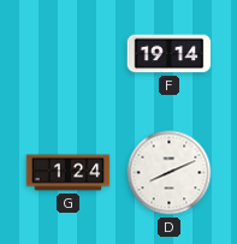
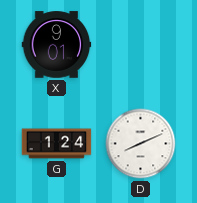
X: none -> 9:01
F: 19:14 -> none
